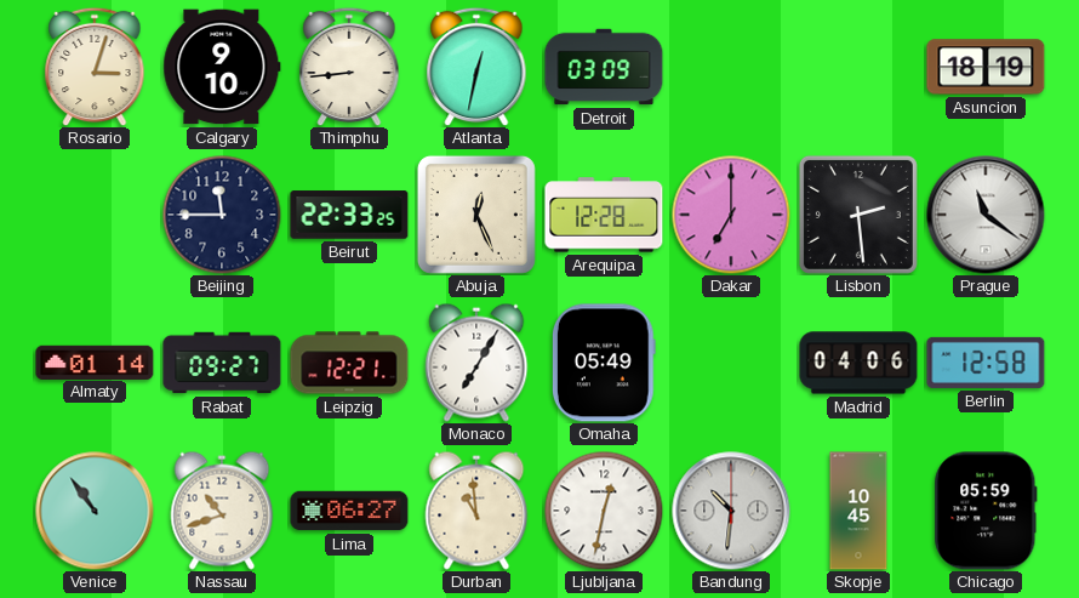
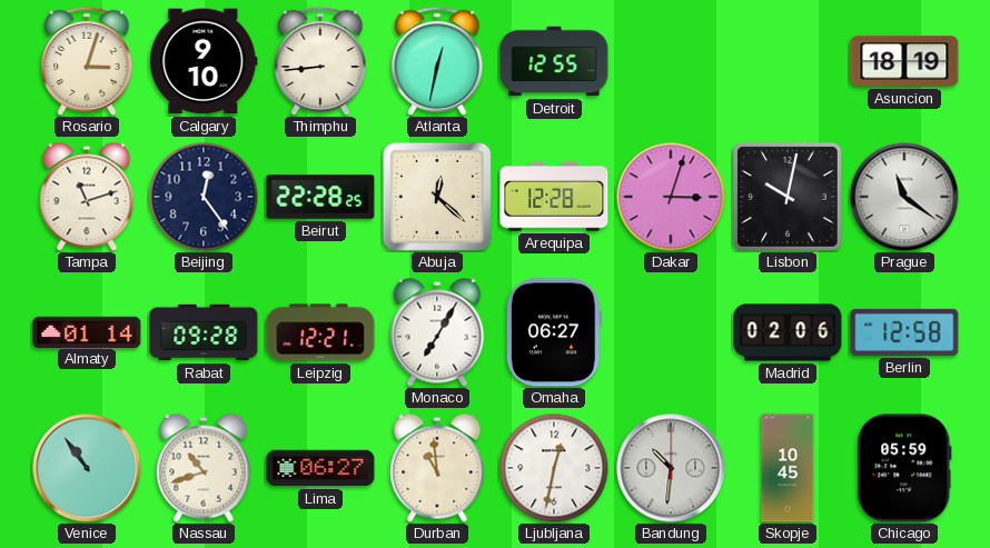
Detroit: 03:09 -> 12:55
Tampa: none -> 11:12
Beijing: 11:45 -> 12:24
Beirut: 22:33 -> 22:28
Abuja: 12:26 -> 12:22
Dakar: 7:00 -> 3:03
Lisbon: 2:29 -> 10:02
Rabat: 09:27 -> 09:28
Omaha: 05:49 -> 06:27
Madrid: 04:06 -> 02:06
